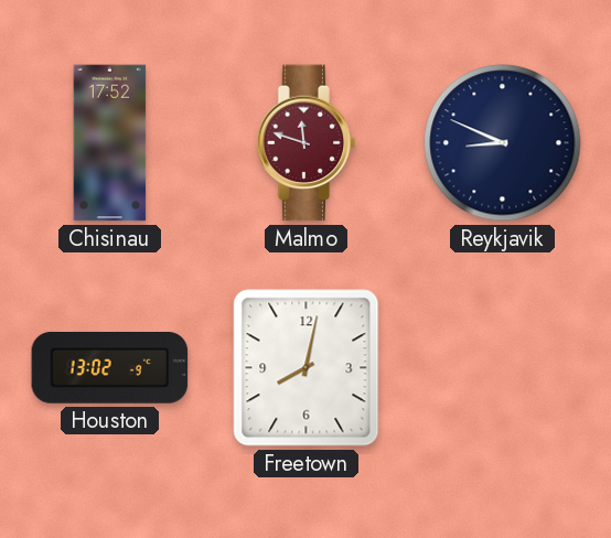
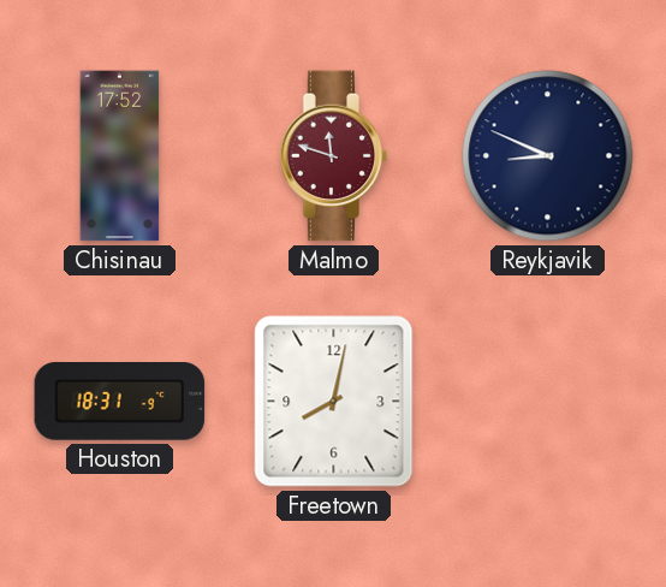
Houston: 13:02 -> 18:31
